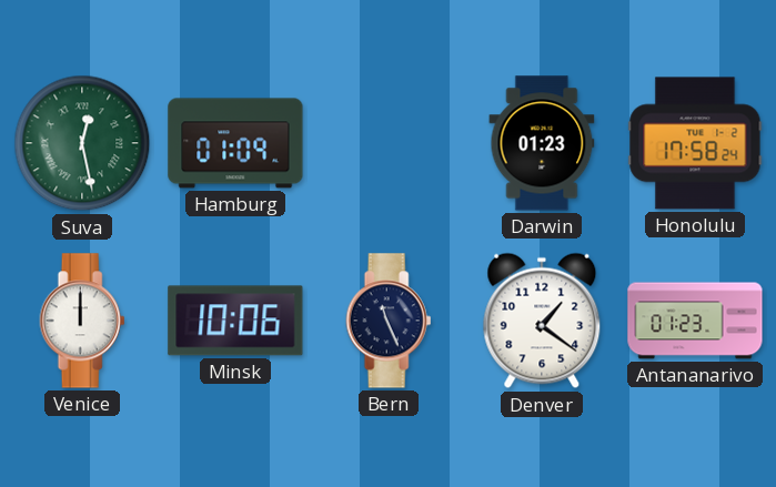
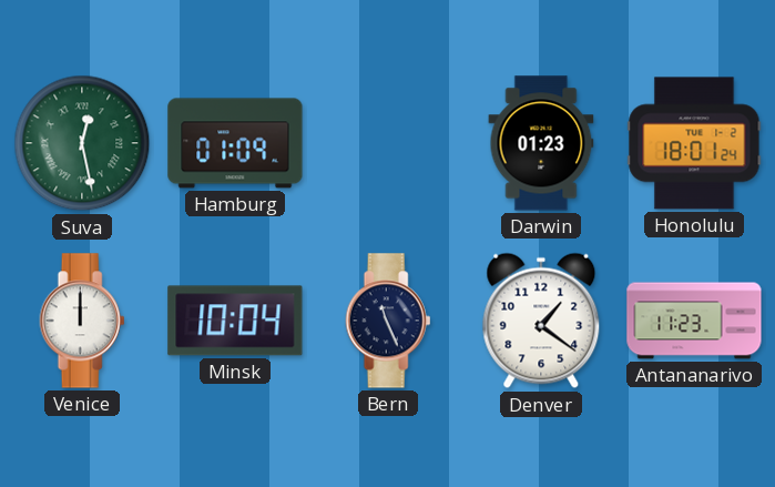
Honolulu: 17:58 -> 18:01
Minsk: 10:06 -> 10:04
Antananarivo: 01:23 -> 11:23
